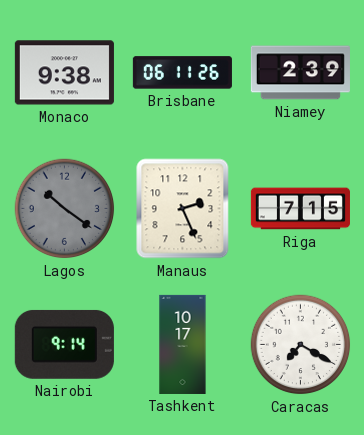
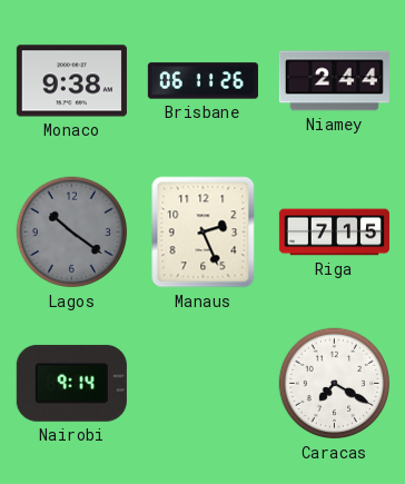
Niamey: 2:39 -> 2:44
Tashkent: 10:17 -> none
